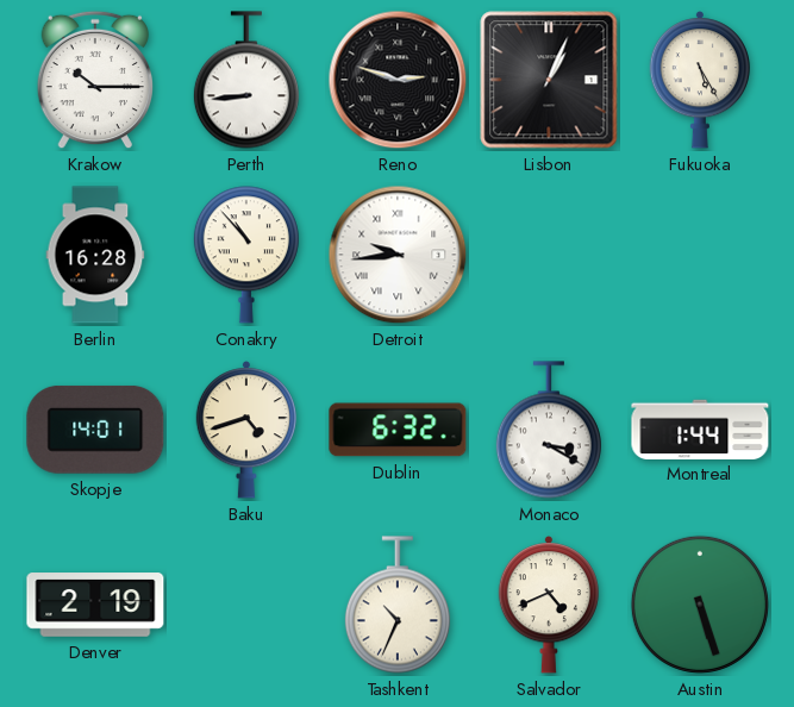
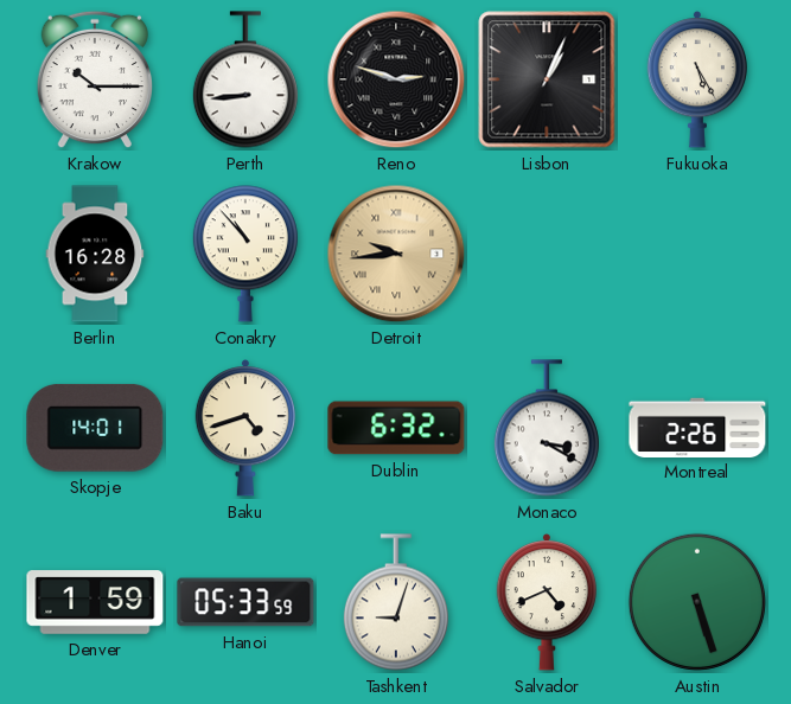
Detroit dial: white -> champagne
Montreal: 1:44 -> 2:26
Denver: 2:19 -> 1:59
Hanoi: none -> 05:33
Tashkent: 10:34 -> 9:03
